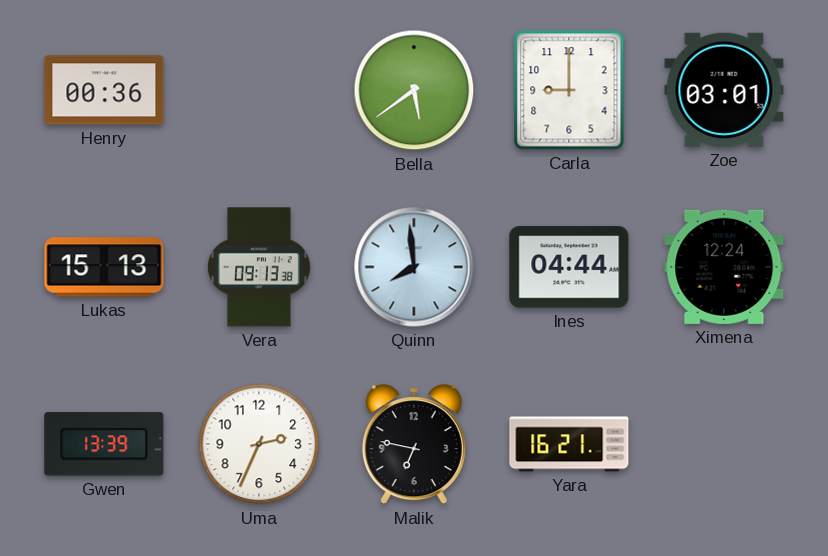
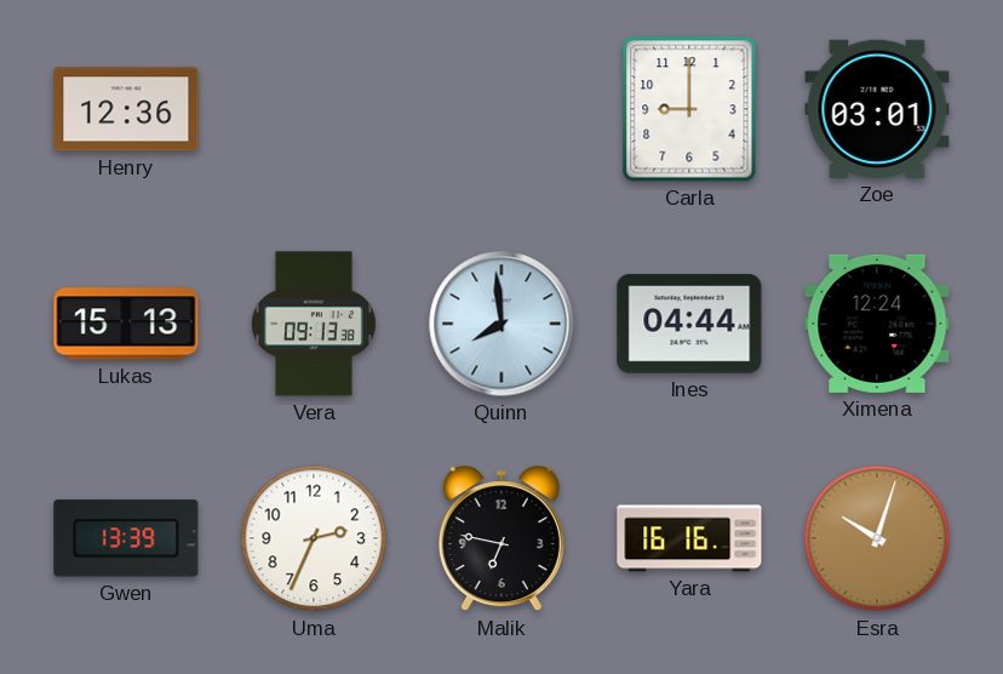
Henry: 00:36 -> 12:36
Bella: 5:39 -> none
Yara: 16:21 -> 16:16
Esra: none -> 10:03
